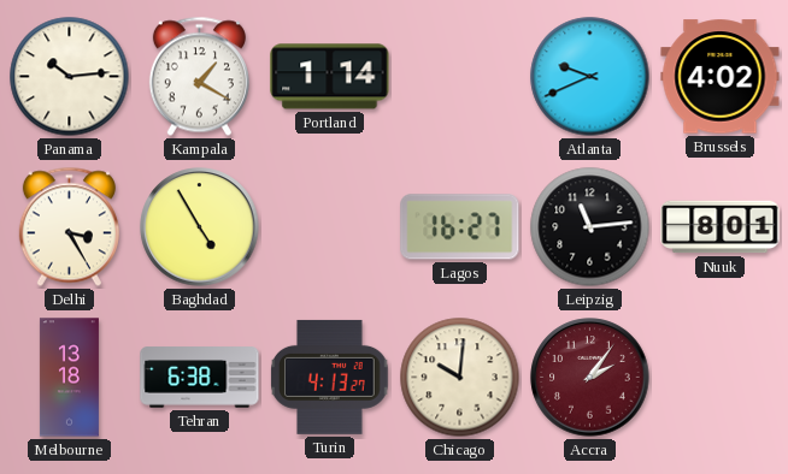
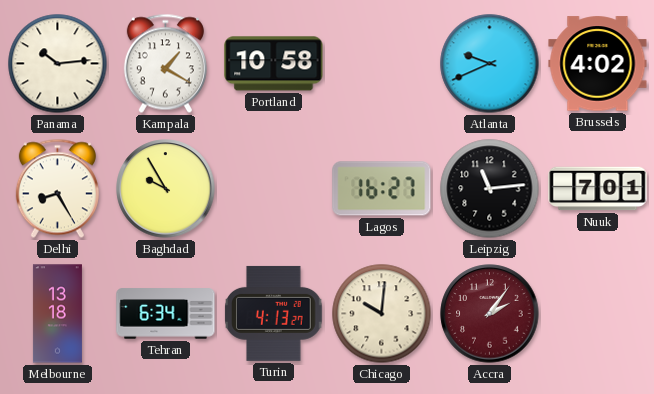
Portland: 1:14 -> 10:58
Delhi: 3:25 -> 8:25
Baghdad: 4:55 -> 9:55
Nuuk: 8:01 -> 7:01
Tehran: 6:38 -> 6:34
